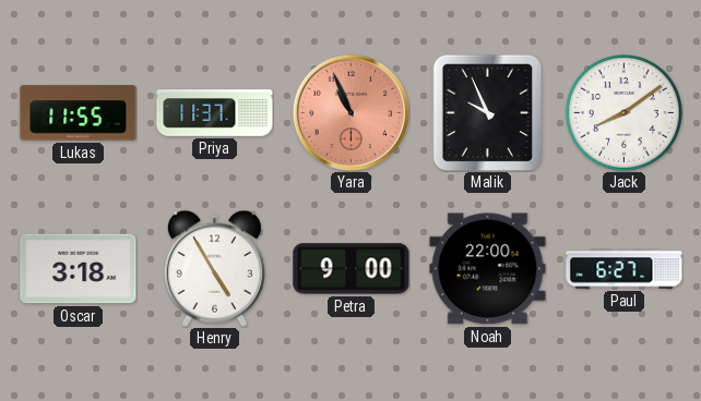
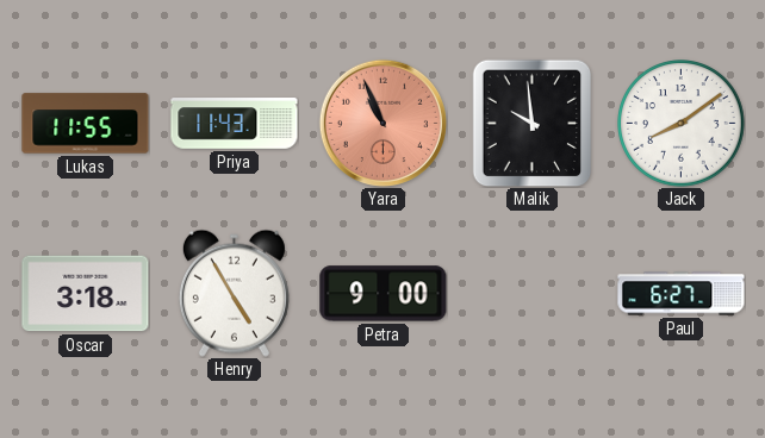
Priya: 11:37 -> 11:43
Malik: 9:56 -> 9:59
Noah: 22:00 -> none
